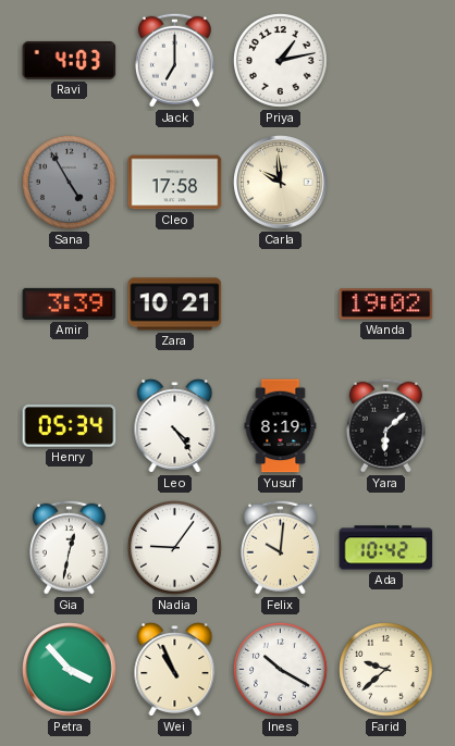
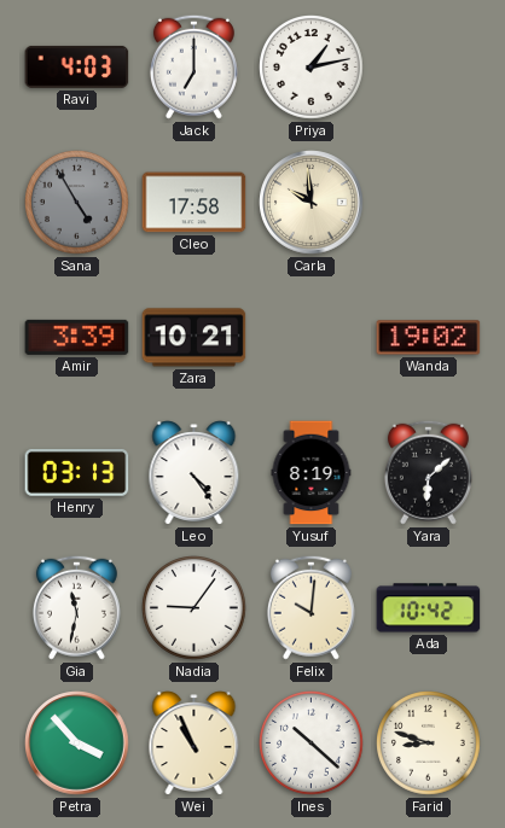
Henry: 05:34 -> 03:13
Gia: 12:32 -> 11:32
Ines: 10:20 -> 10:22
Farid: 9:38 -> 8:48
